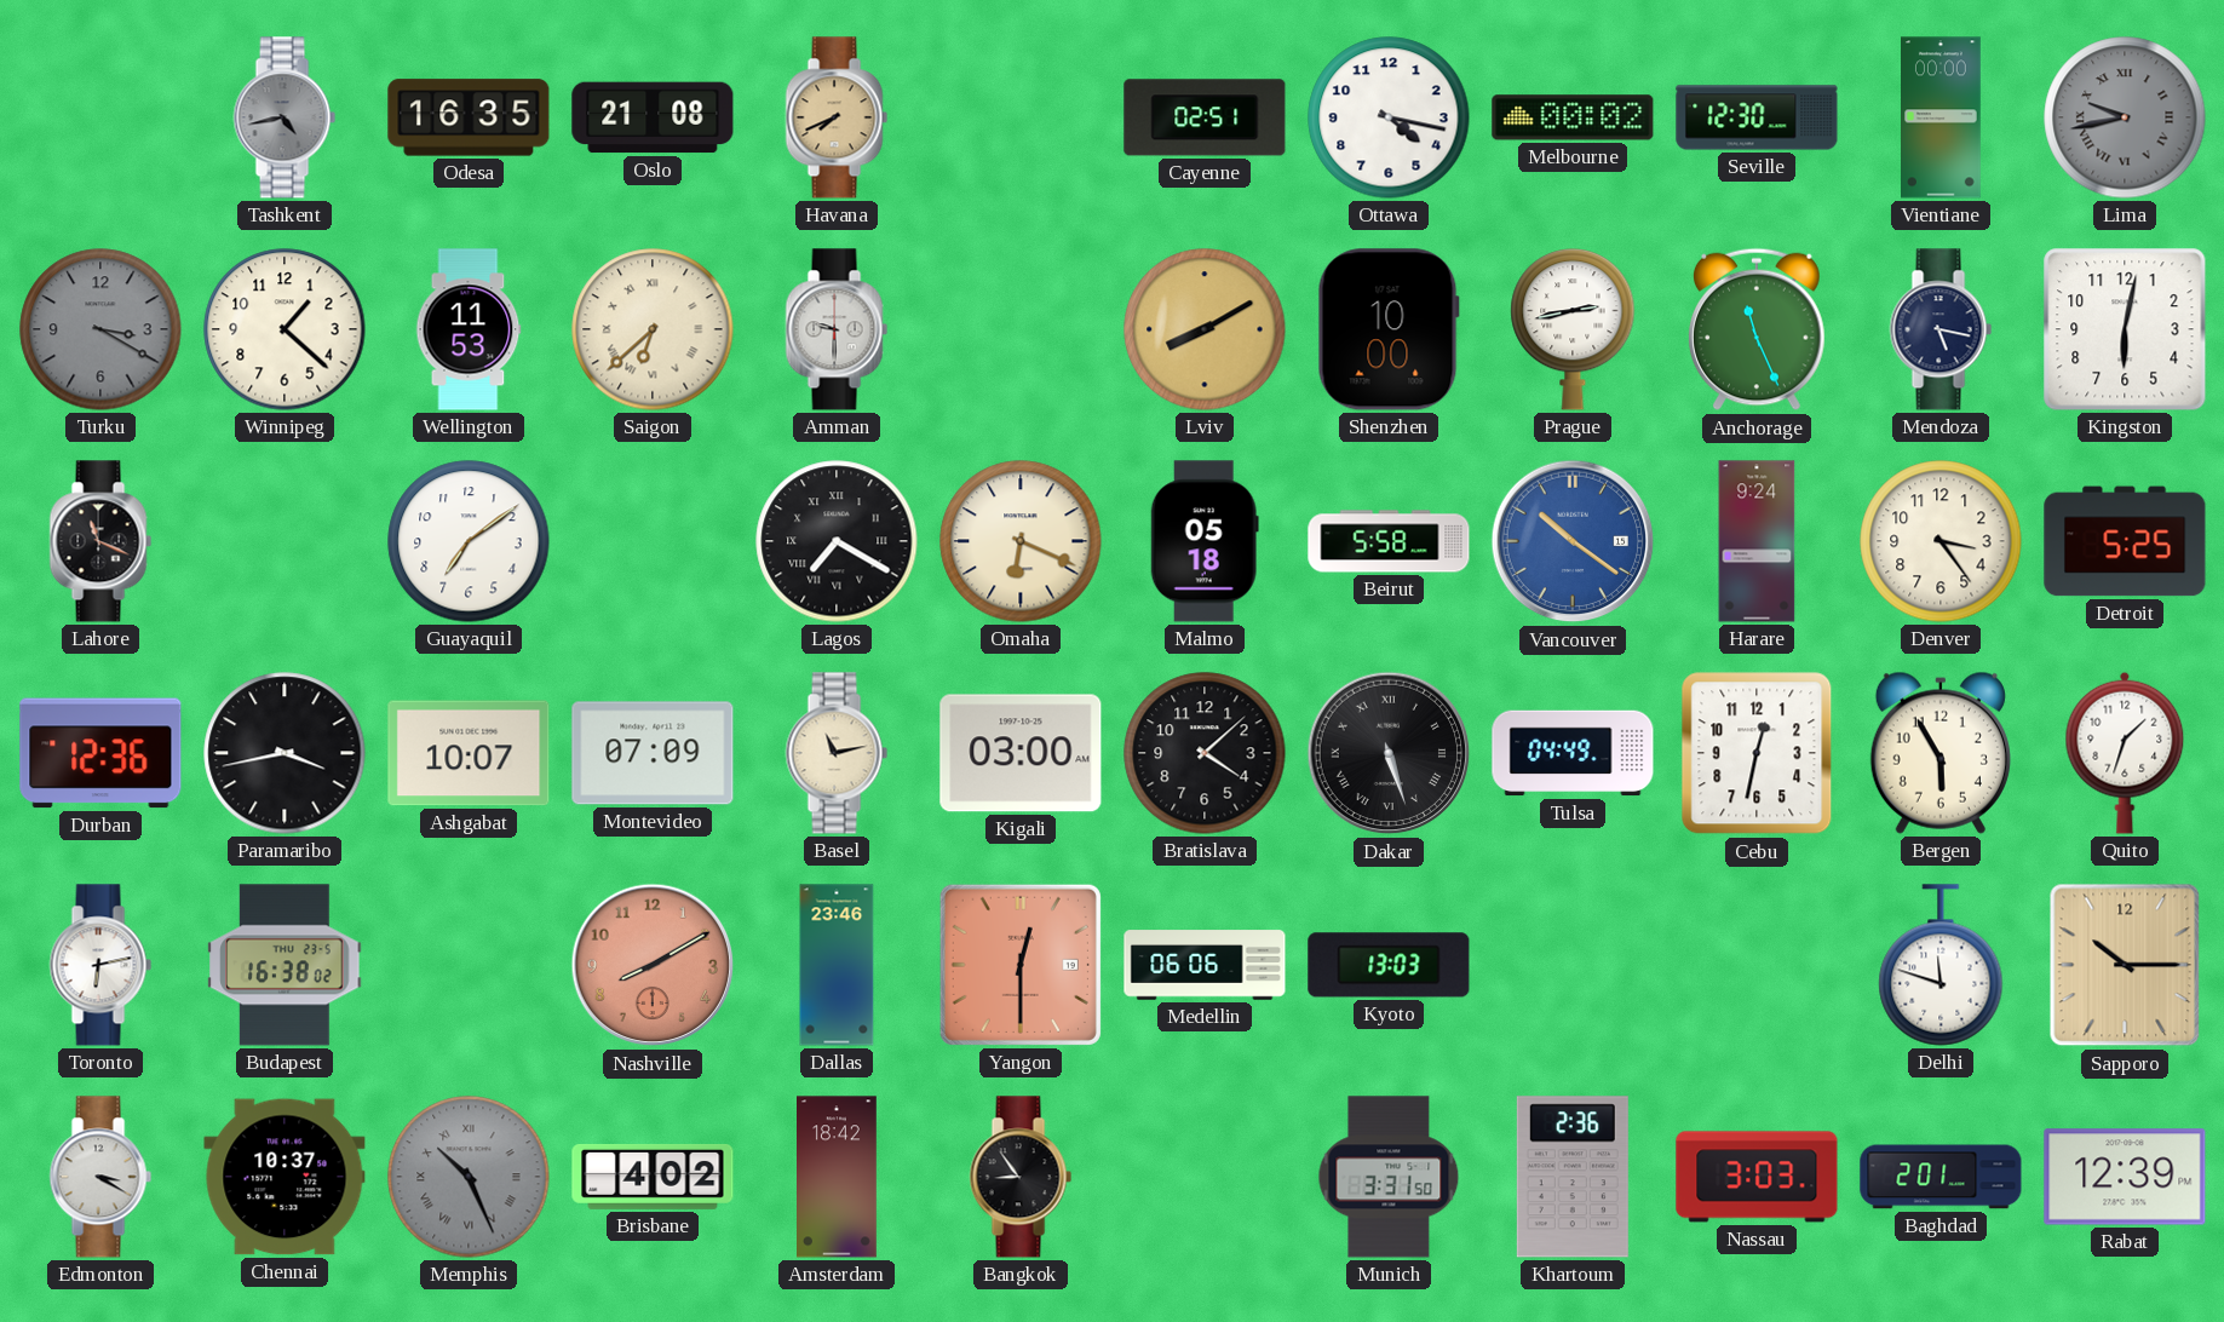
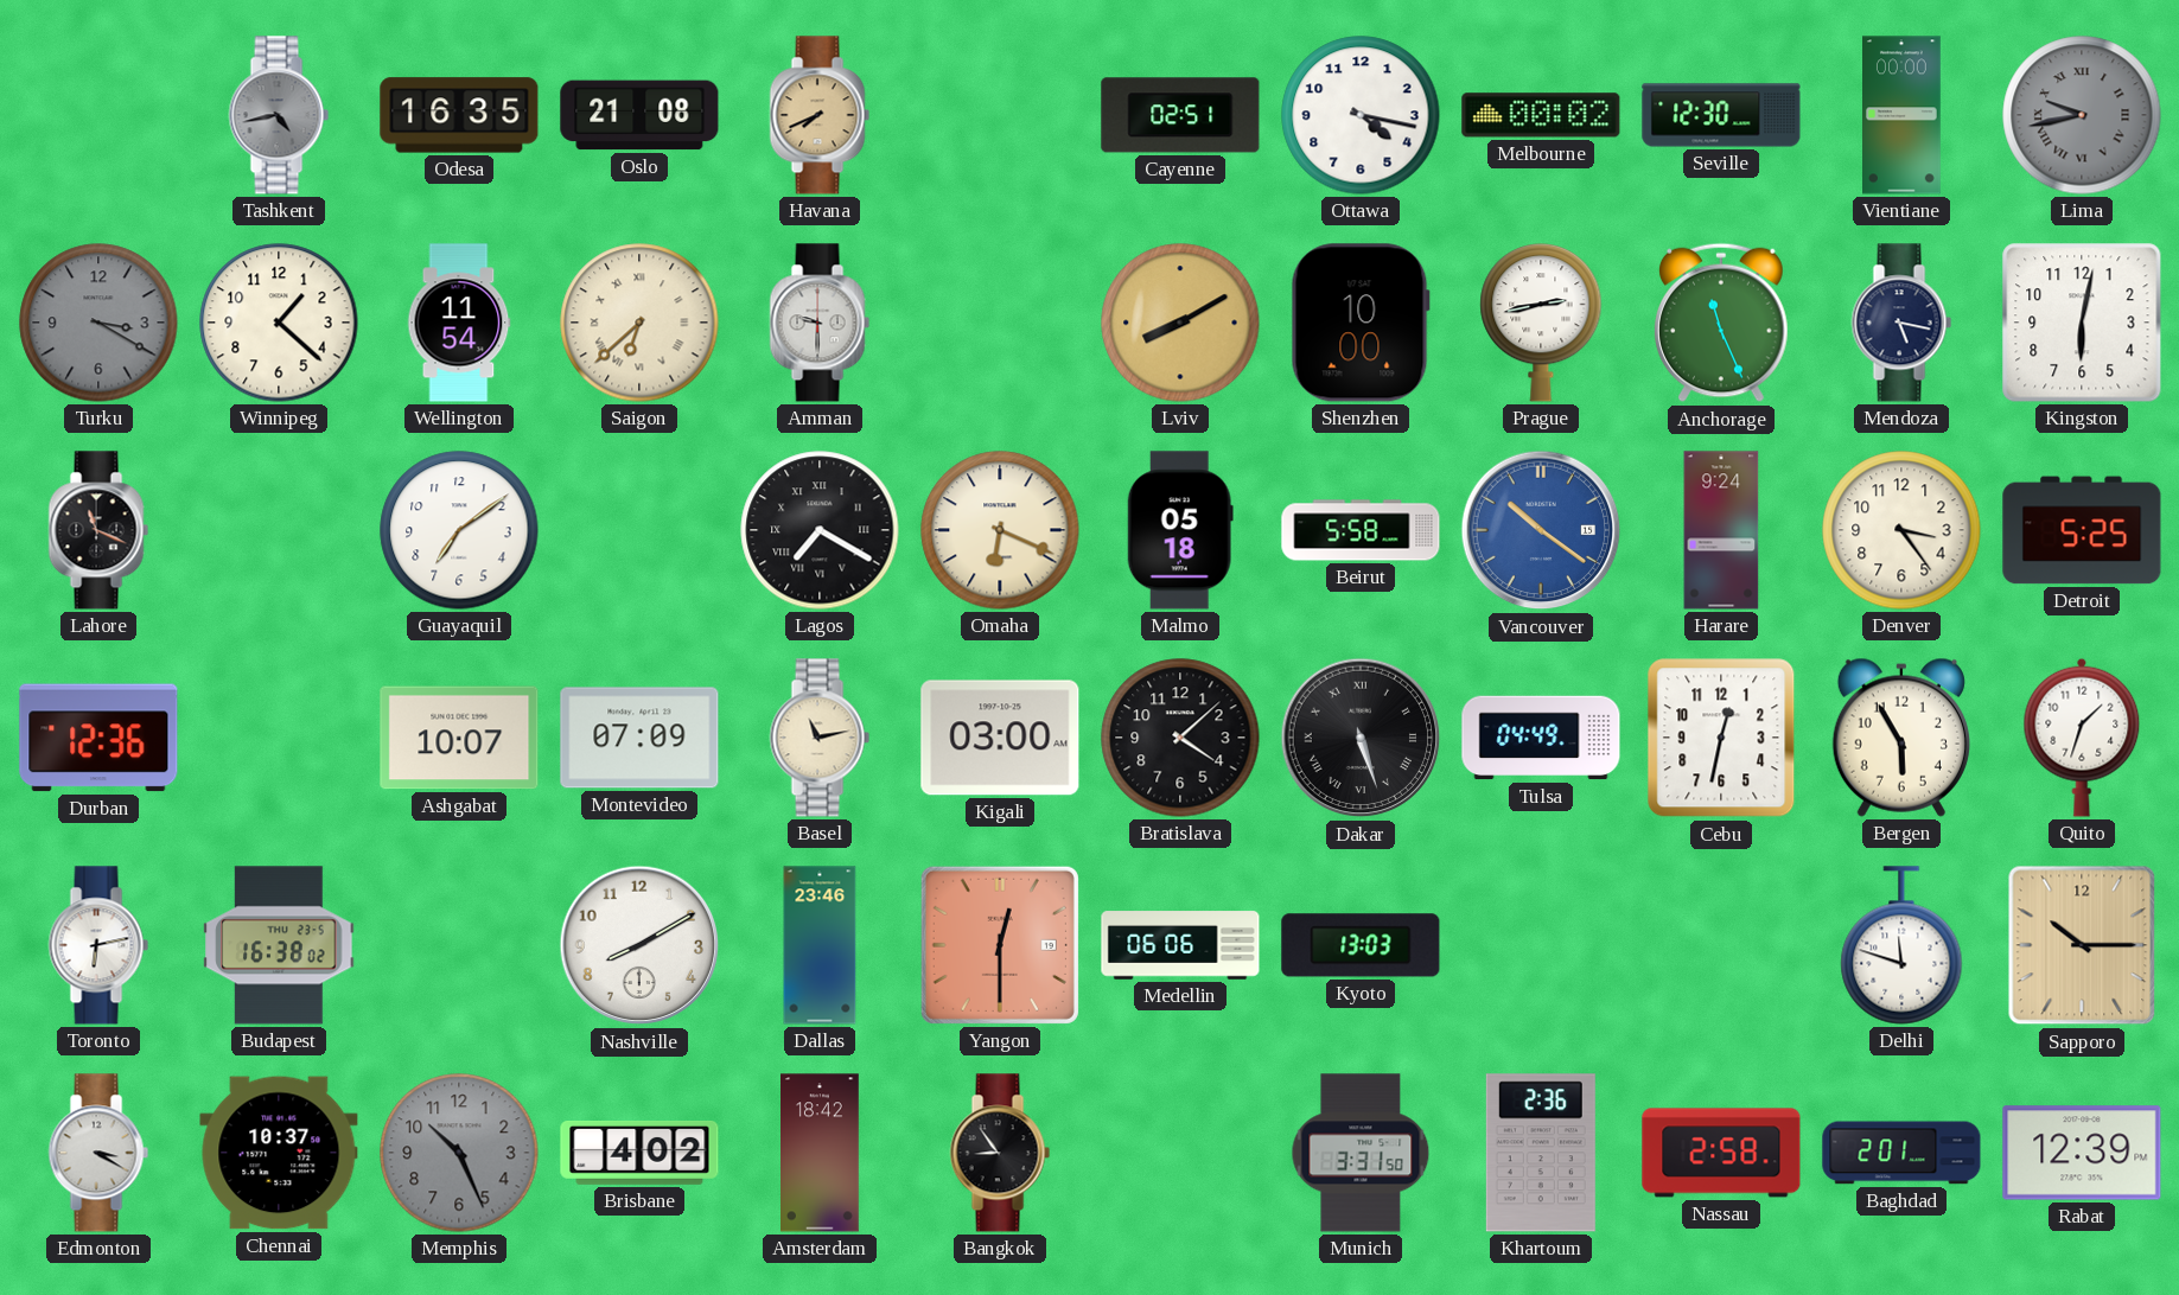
Wellington: 11:53 -> 11:54
Paramaribo: 3:43 -> none
Nashville dial: salmon -> white
Memphis numerals: Roman -> Arabic
Nassau: 3:03 -> 2:58
